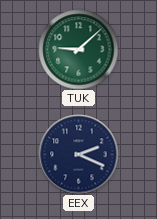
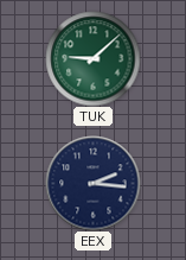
EEX: 2:19 -> 2:16
